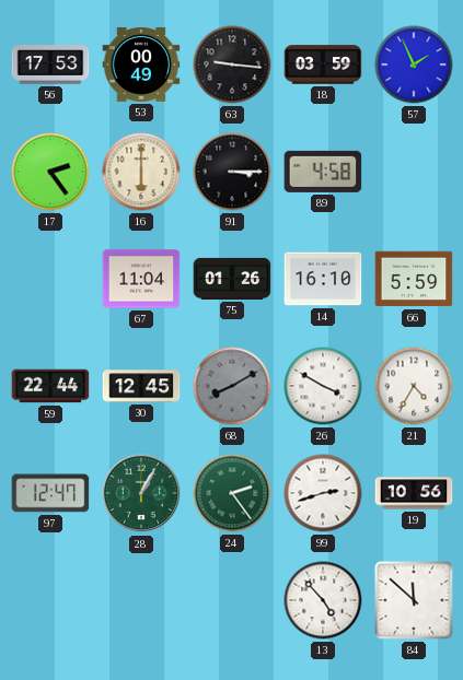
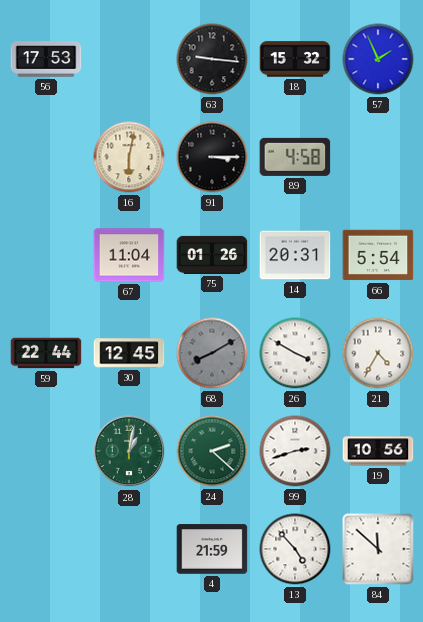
53: 00:49 -> none
18: 03:59 -> 15:32
17: 2:24 -> none
16: 6:00 -> 6:02
14: 16:10 -> 20:31
66: 5:59 -> 5:54
97: 12:47 -> none
28: 1:05 -> 1:02
24: 2:24 -> 2:22
4: none -> 21:59
